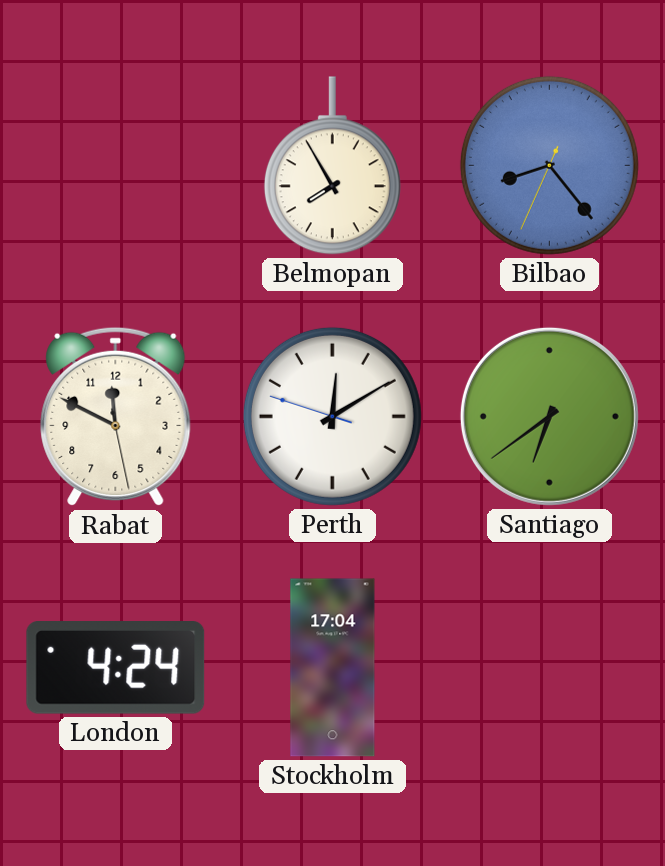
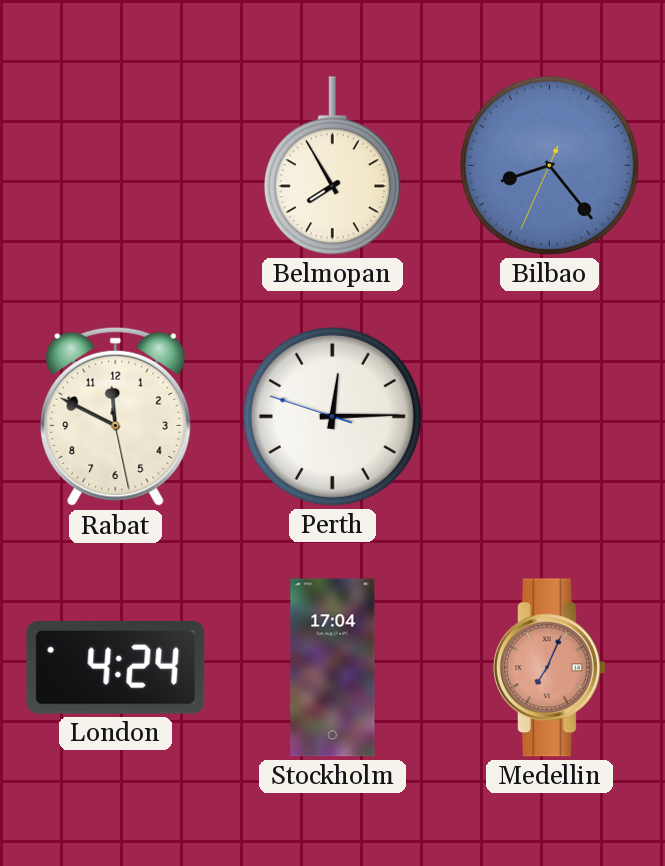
Perth: 12:09 -> 12:14
Santiago: 6:39 -> none
Medellin: none -> 7:04
